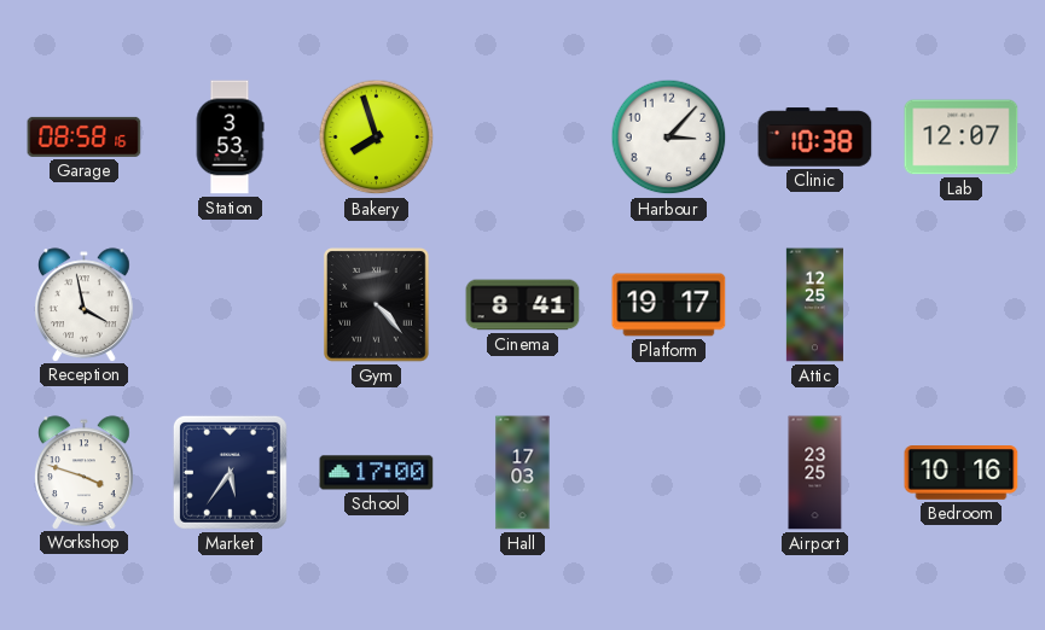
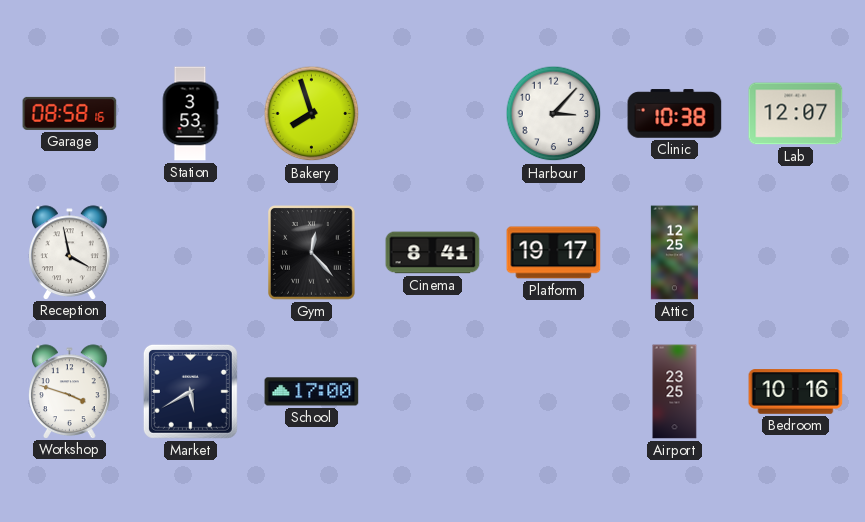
Gym: 4:23 -> 12:23
Market: 5:36 -> 5:40
Hall: 17:03 -> none
